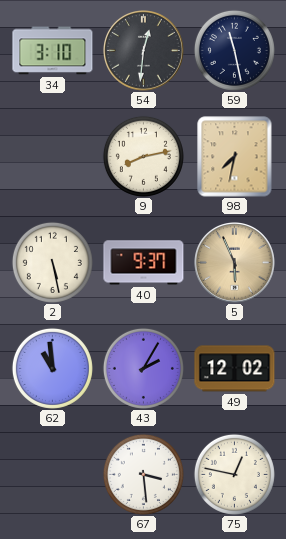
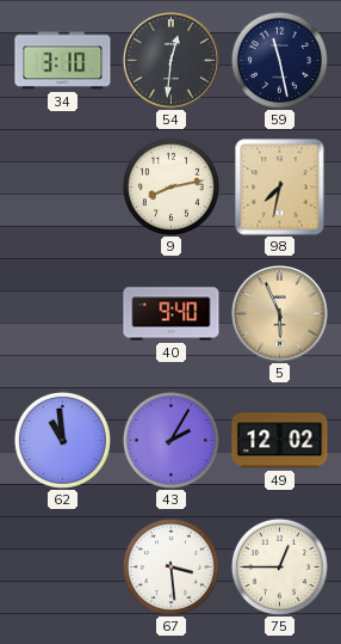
2: 5:28 -> none
40: 9:37 -> 9:40
75: 12:47 -> 12:45
